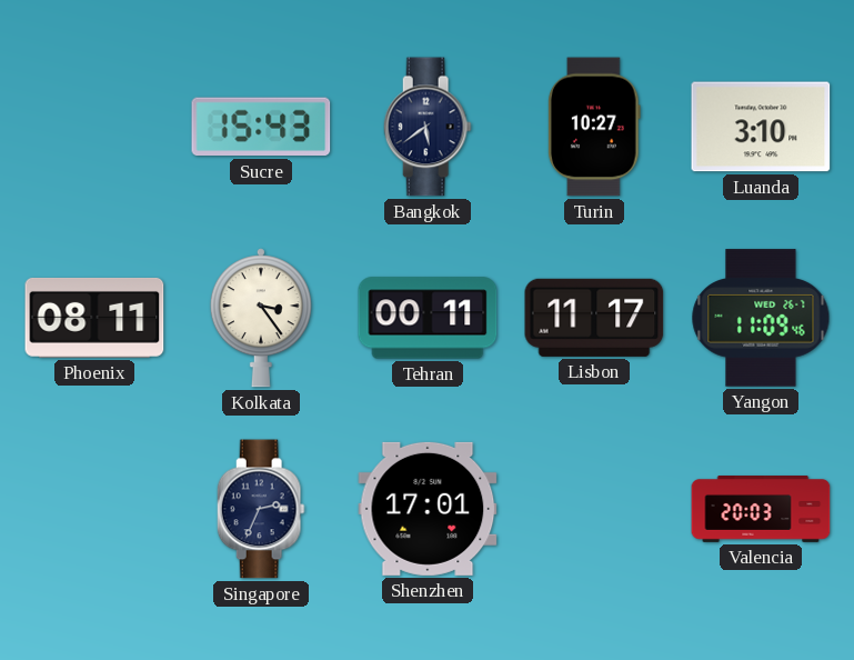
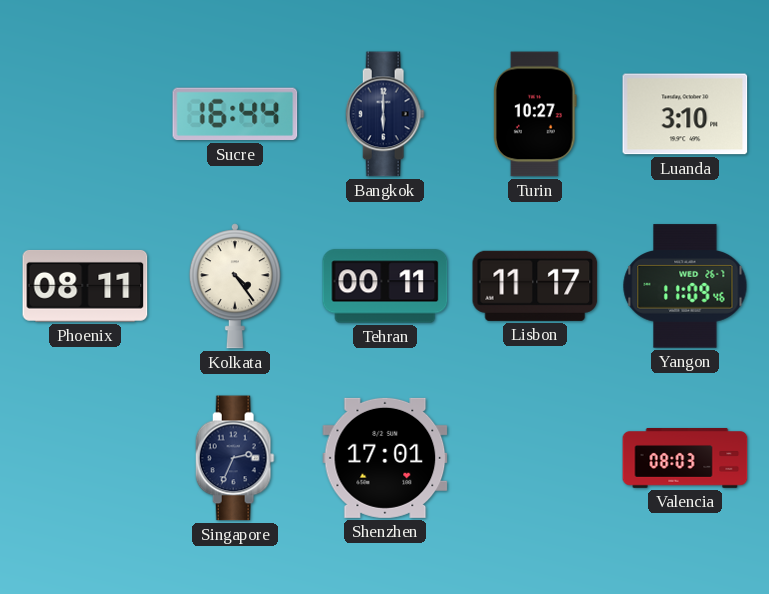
Sucre: 15:43 -> 16:44
Bangkok: 5:39 -> 6:00
Kolkata: 3:24 -> 4:24
Valencia: 20:03 -> 08:03
